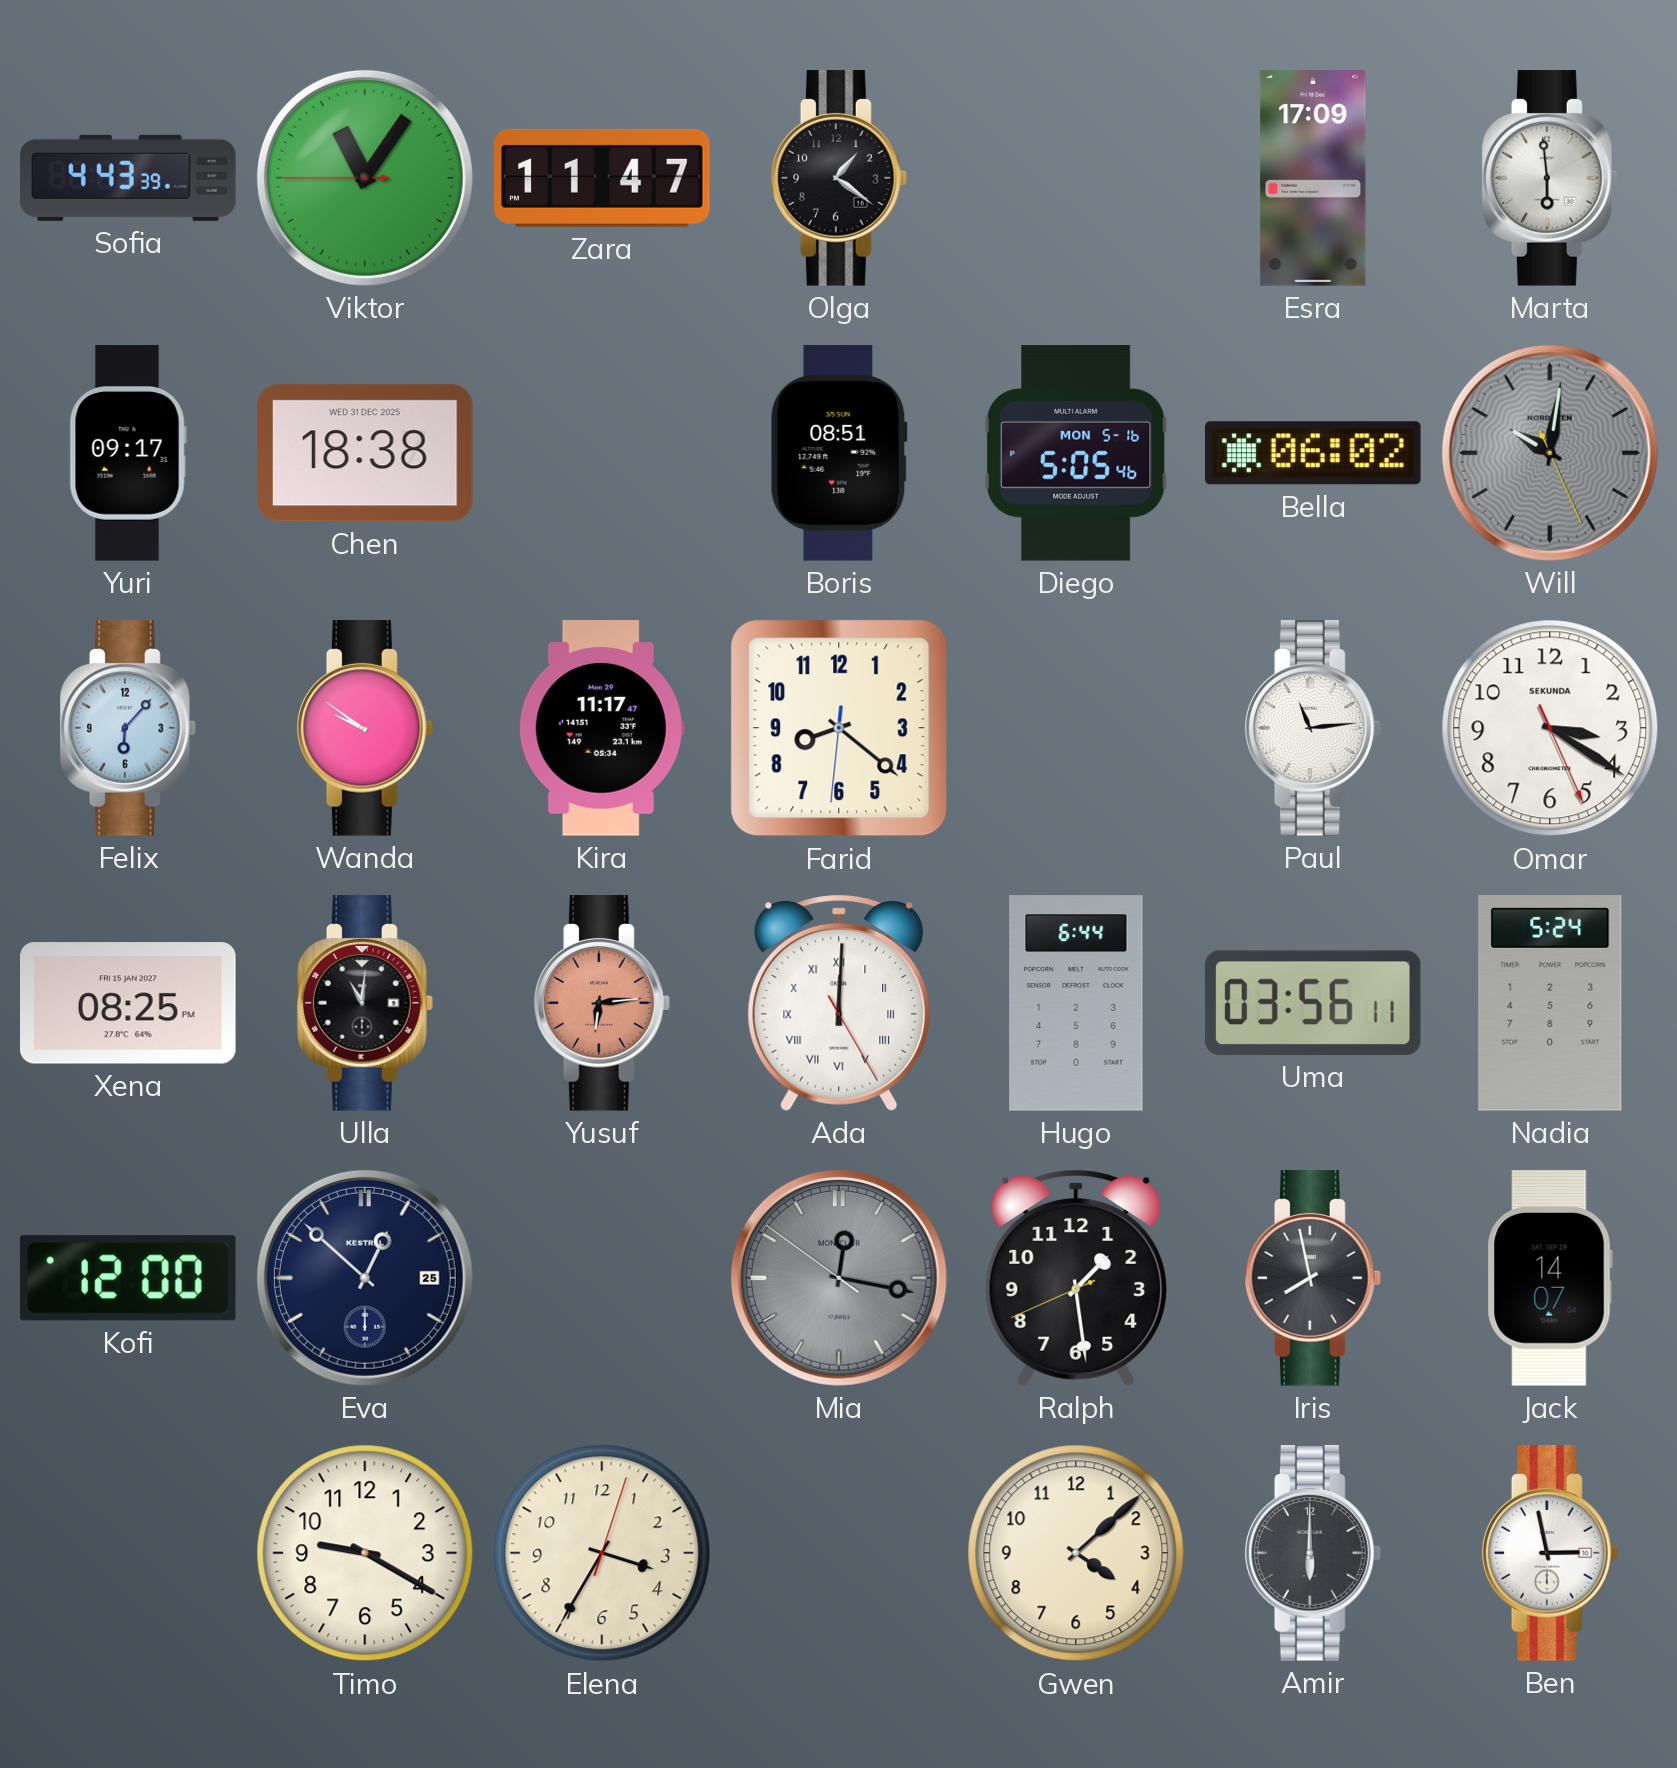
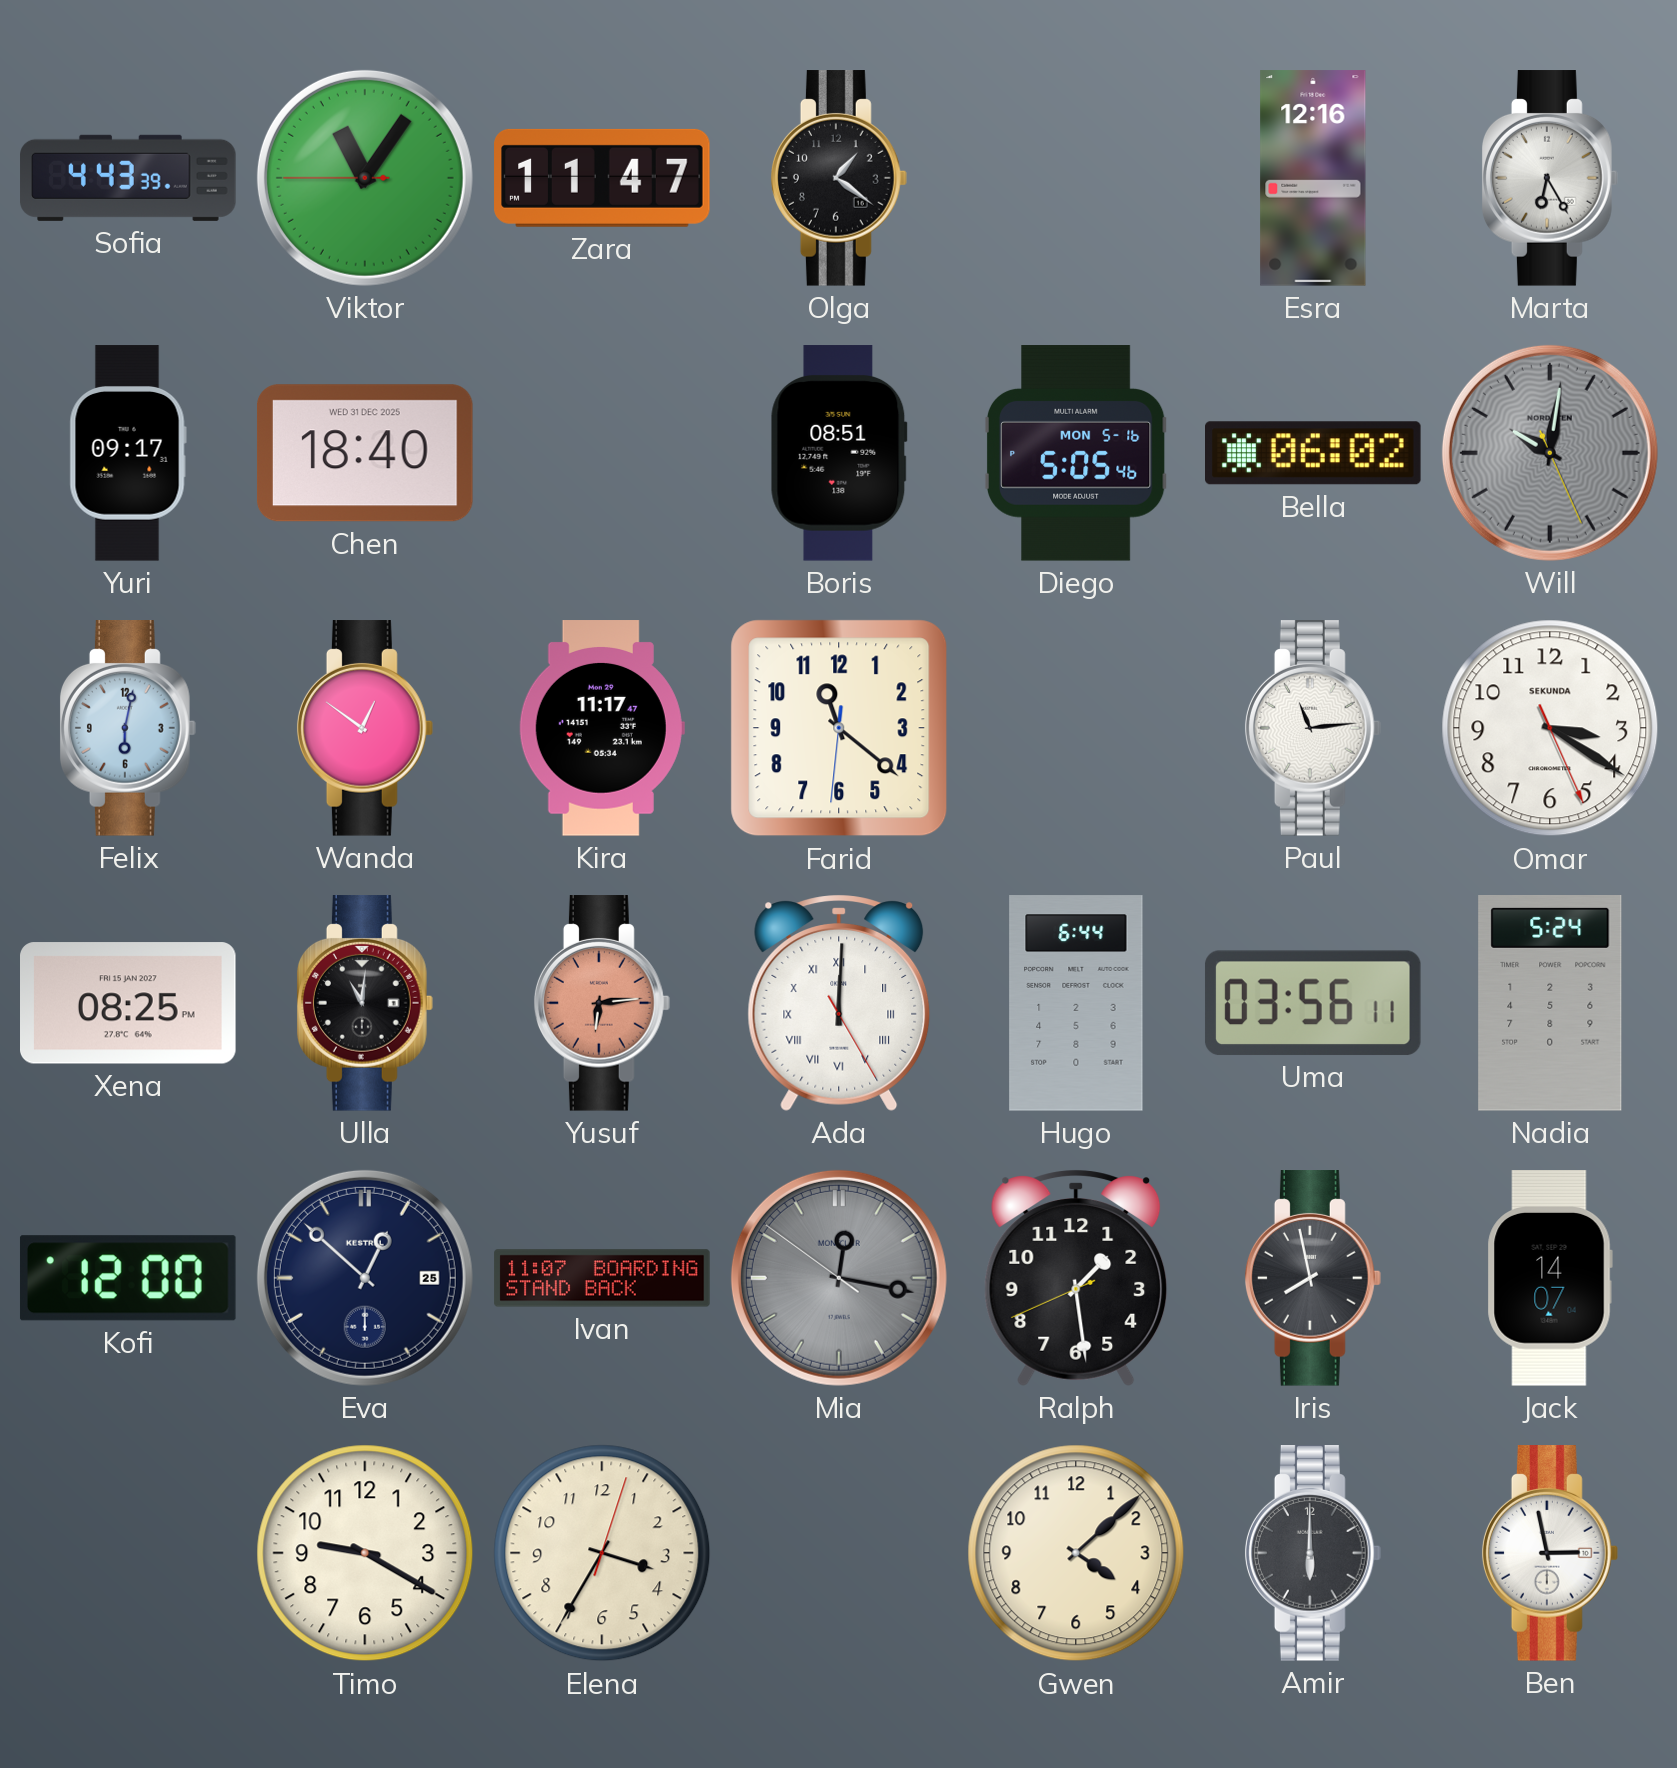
Esra: 17:09 -> 12:16
Marta: 5:59 -> 6:25
Chen: 18:38 -> 18:40
Felix: 6:07 -> 6:02
Wanda: 9:51 -> 12:51
Farid: 8:21 -> 11:21
Ivan: none -> 11:07
